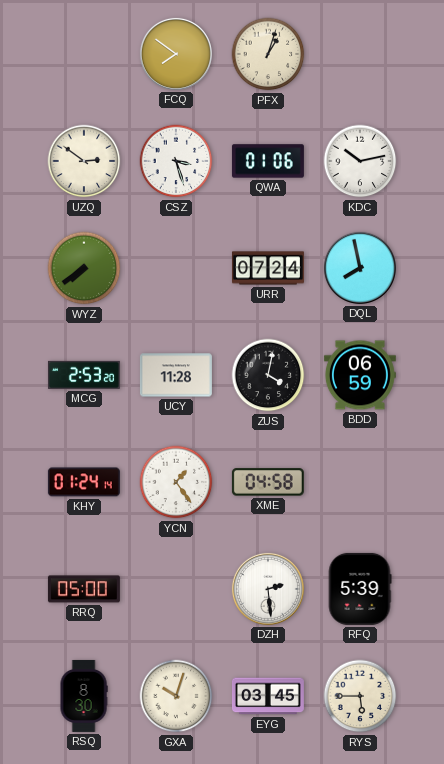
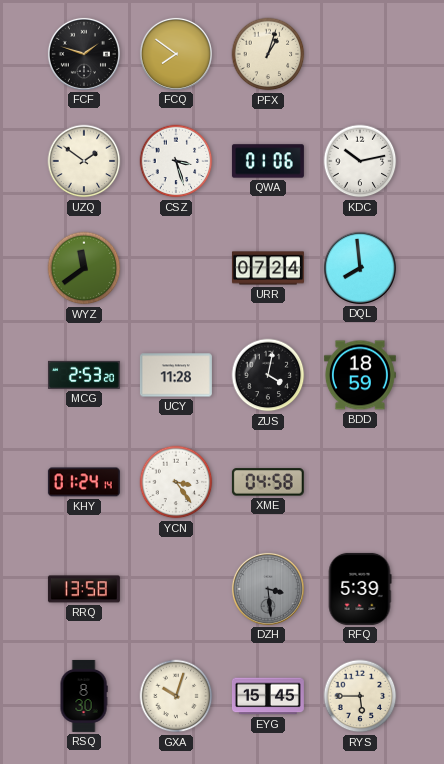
FCF: none -> 1:48
UZQ: 2:51 -> 1:51
WYZ: 7:39 -> 11:39
DQL: 7:58 -> 7:59
BDD: 06:59 -> 18:59
YCN: 1:24 -> 3:24
RRQ: 05:00 -> 13:58
DZH: 2:29 -> 3:29
DZH dial: white -> grey
EYG: 03:45 -> 15:45
